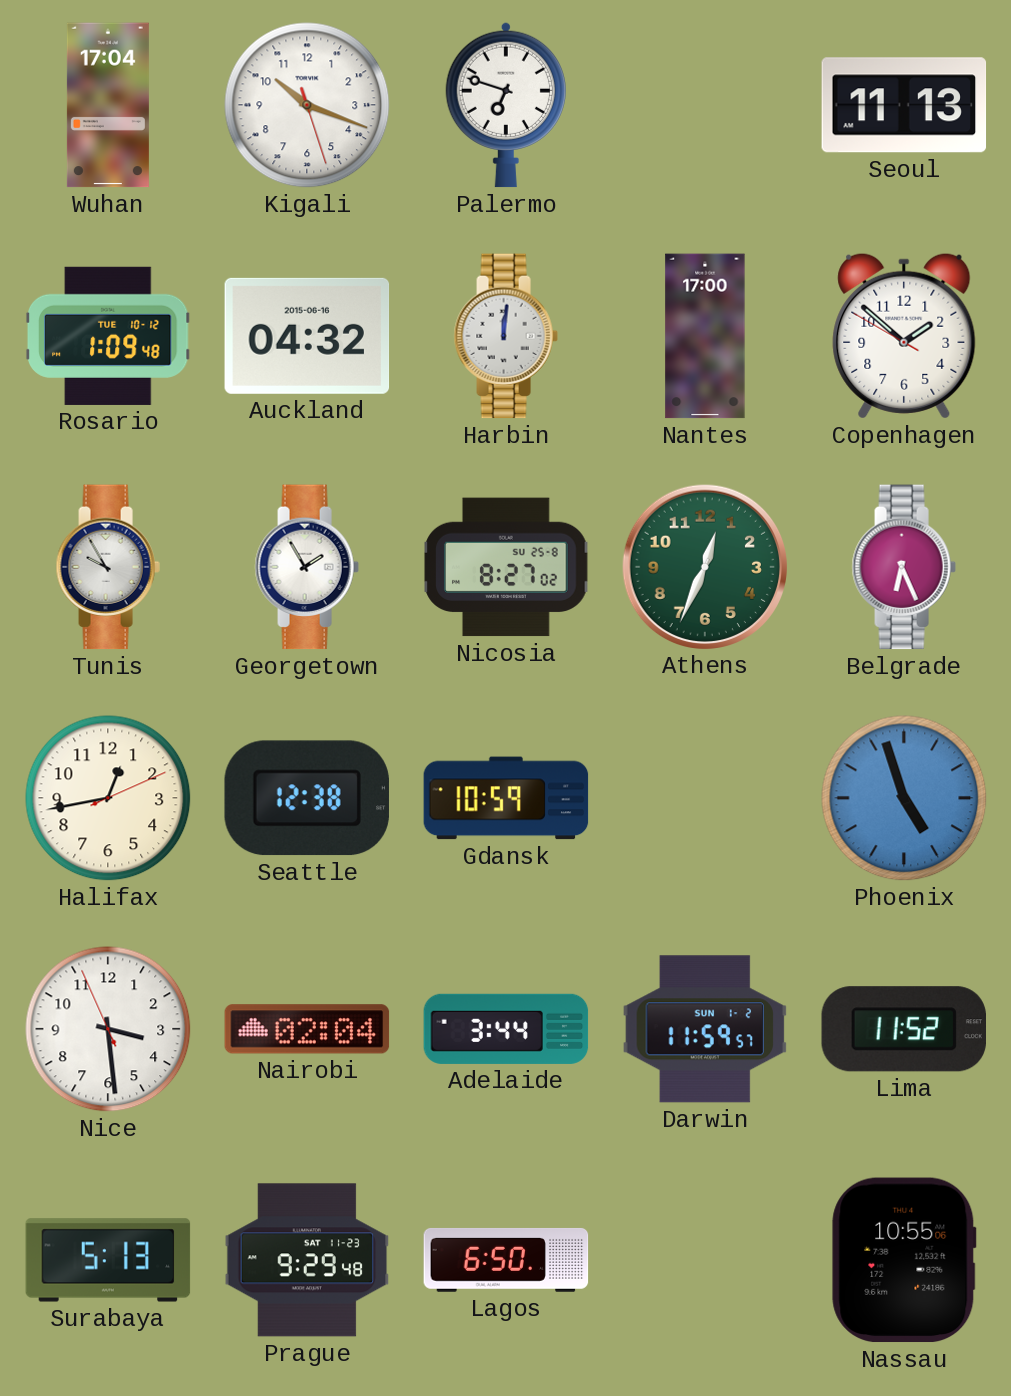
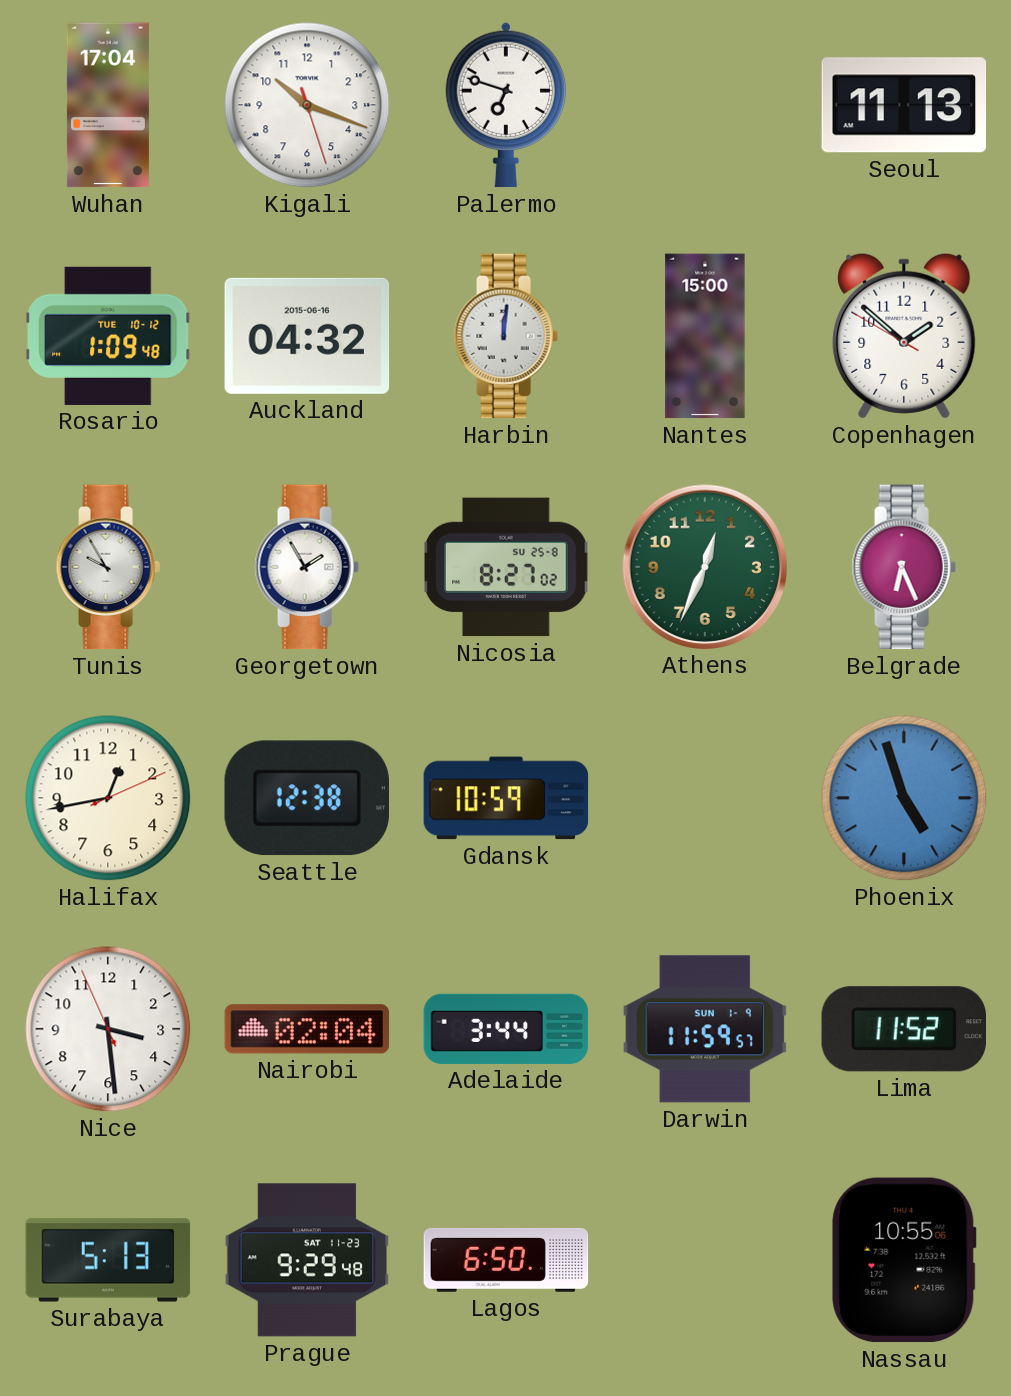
Nantes: 17:00 -> 15:00
Darwin date: SUN 1-2 -> SUN 1-9
